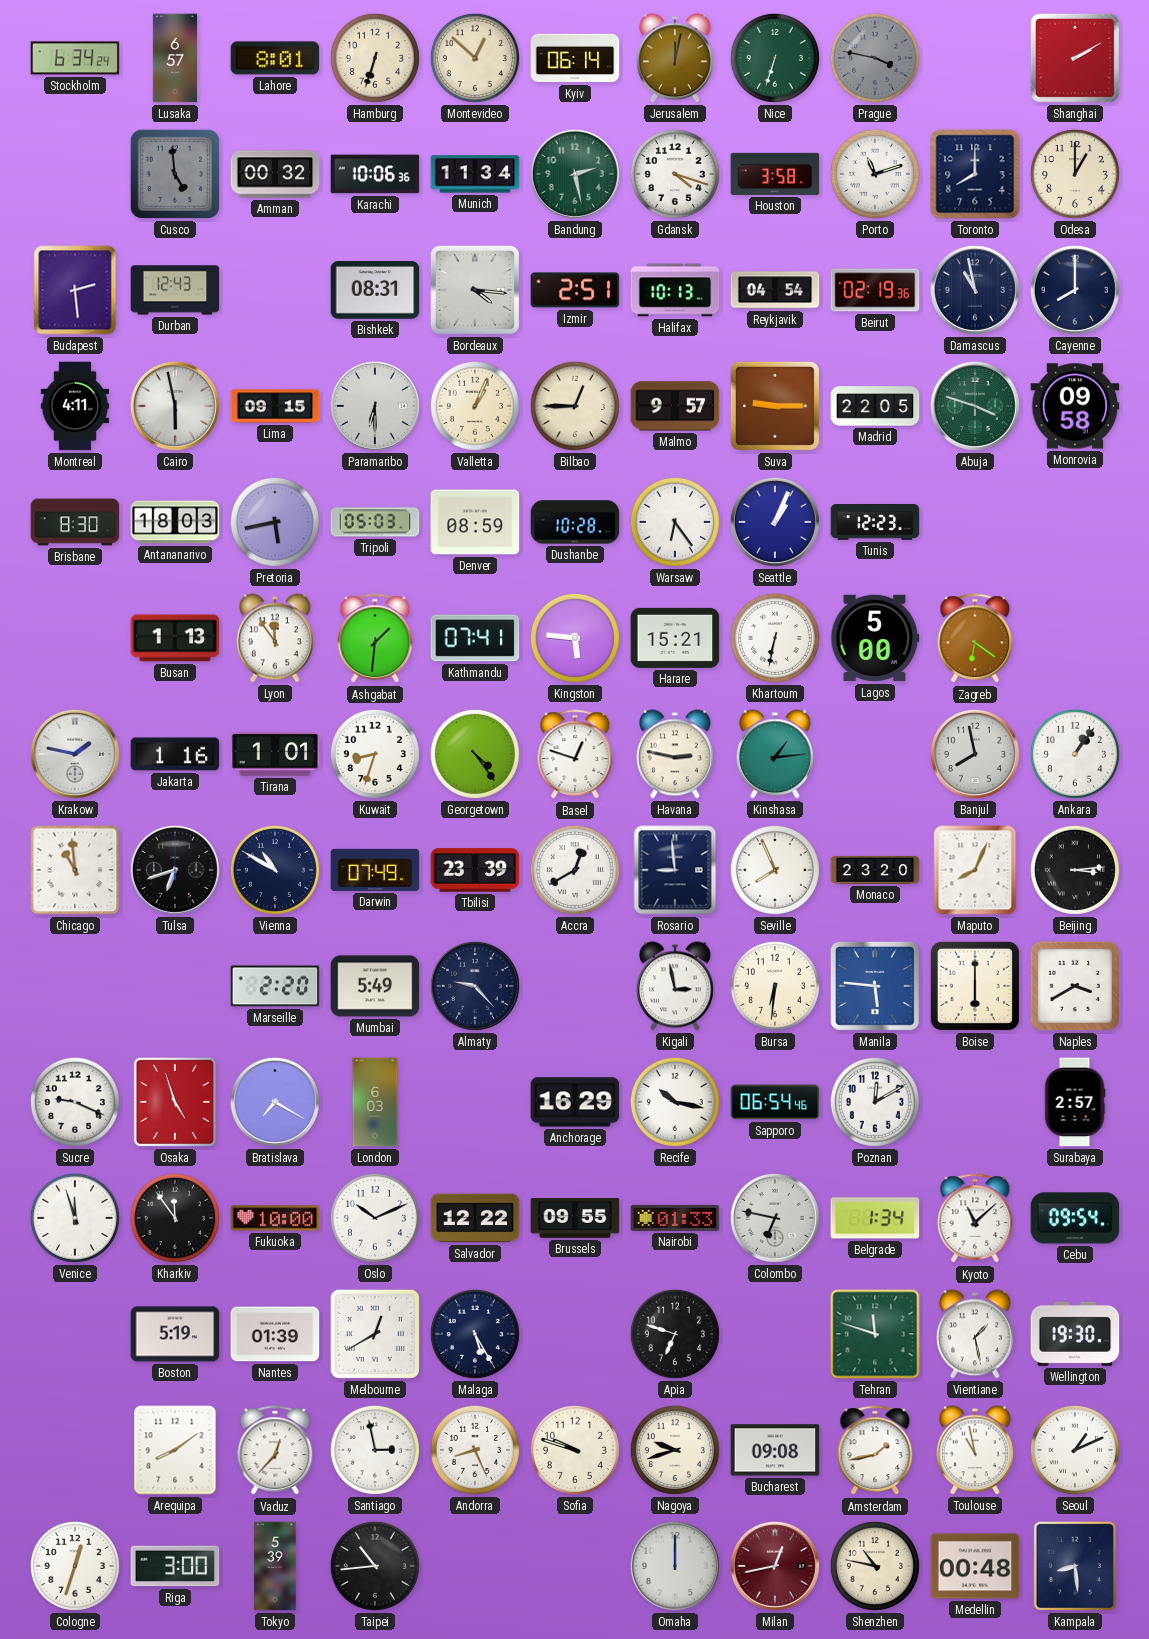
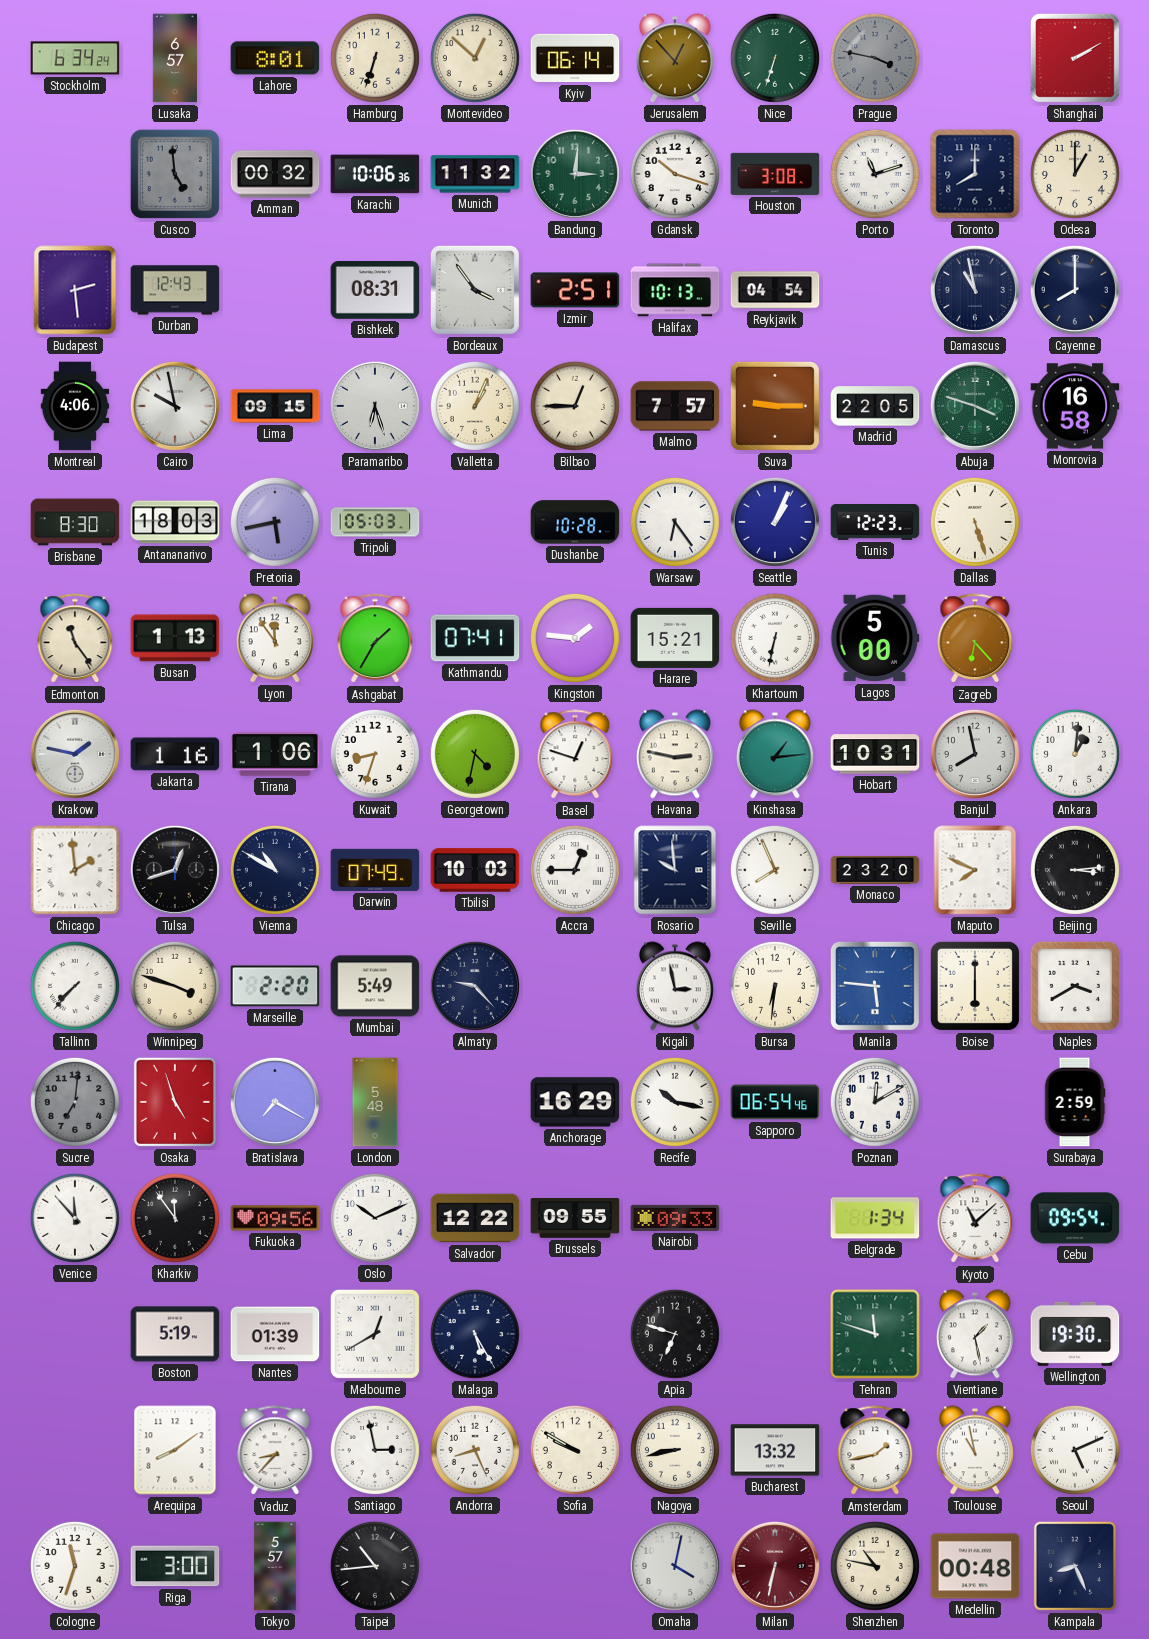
Jerusalem: 12:02 -> 12:53
Munich: 11:34 -> 11:32
Bandung: 2:28 -> 3:01
Gdansk: 4:18 -> 10:18
Houston: 3:58 -> 3:08
Bordeaux: 4:16 -> 3:54
Beirut: 02:19 -> none
Montreal: 4:11 -> 4:06
Cairo: 5:58 -> 9:58
Paramaribo: 6:30 -> 6:27
Malmo: 9:57 -> 7:57
Monrovia: 09:58 -> 16:58
Denver: 08:59 -> none
Dallas: none -> 5:27
Edmonton: none -> 11:24
Ashgabat: 1:31 -> 1:35
Kingston: 5:46 -> 1:46
Zagreb: 6:21 -> 6:23
Tirana: 1:01 -> 1:06
Georgetown: 4:24 -> 4:32
Hobart: none -> 10:31
Ankara: 1:06 -> 1:01
Chicago: 10:59 -> 1:59
Tulsa: 6:42 -> 12:42
Tbilisi: 23:39 -> 10:03
Accra: 12:40 -> 12:45
Rosario: 8:59 -> 9:59
Maputo: 8:04 -> 7:49
Tallinn: none -> 7:37
Winnipeg: none -> 3:48
Sucre: 9:19 -> 7:01
Sucre dial: white -> grey
London: 6:03 -> 5:48
Surabaya: 2:57 -> 2:59
Venice: 11:57 -> 11:53
Fukuoka: 10:00 -> 09:56
Nairobi: 01:33 -> 09:33
Colombo: 6:47 -> none
Vaduz: 12:37 -> 8:37
Sofia: 9:48 -> 9:50
Nagoya: 9:42 -> 8:43
Bucharest: 09:08 -> 13:32
Seoul: 1:11 -> 5:11
Cologne: 12:33 -> 11:33
Tokyo: 5:39 -> 5:57
Omaha: 12:00 -> 4:02
Milan: 12:43 -> 6:32
Kampala: 8:29 -> 8:26
